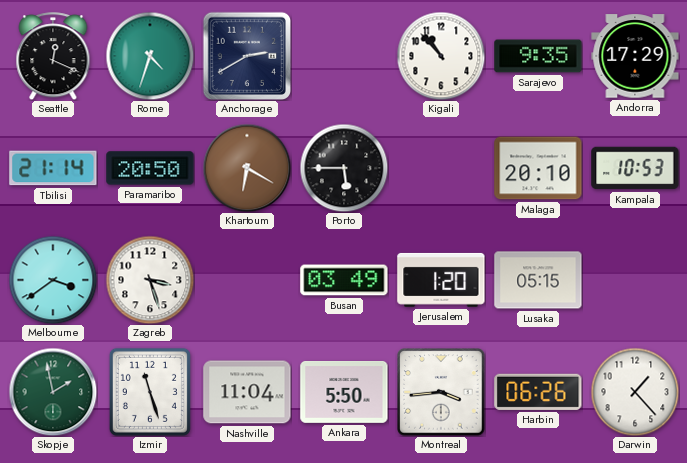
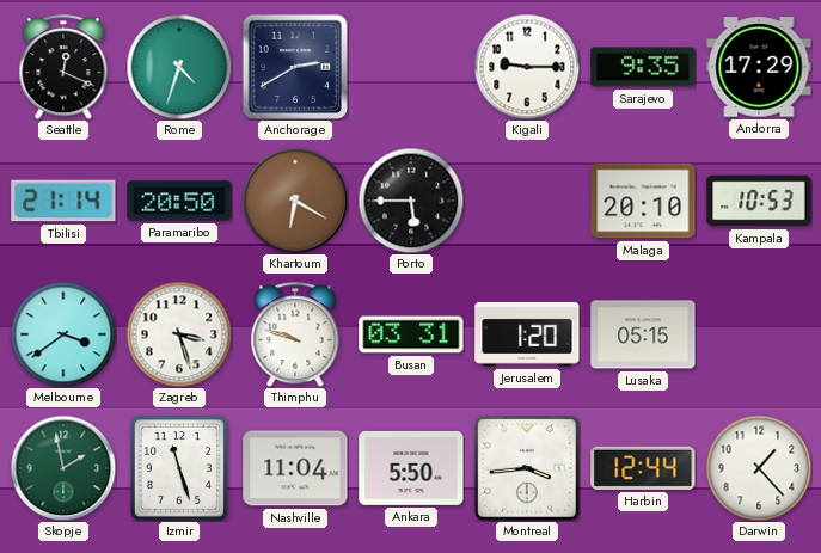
Kigali: 10:53 -> 9:15
Thimphu: none -> 9:48
Busan: 03:49 -> 03:31
Harbin: 06:26 -> 12:44
